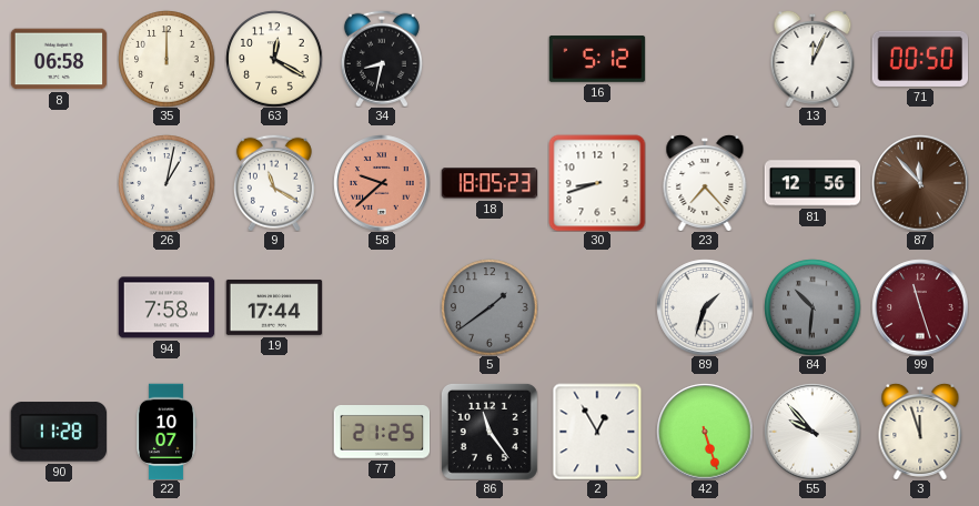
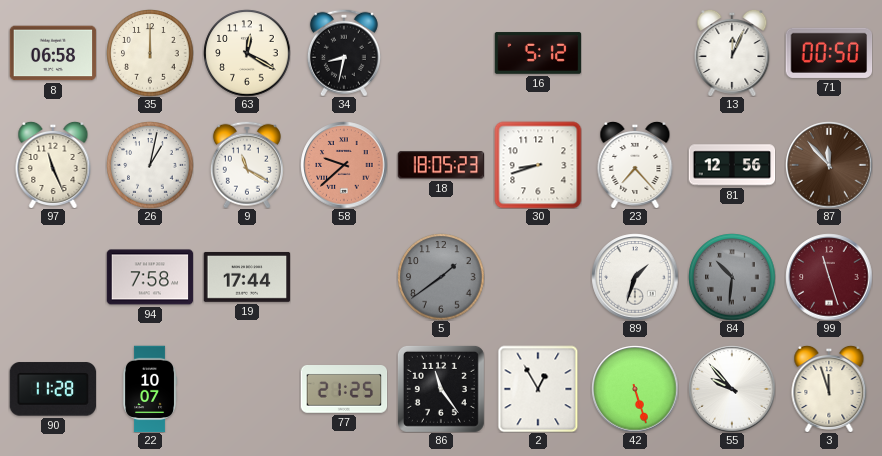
97: none -> 11:26
